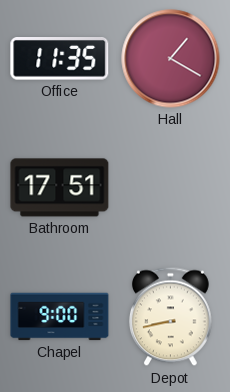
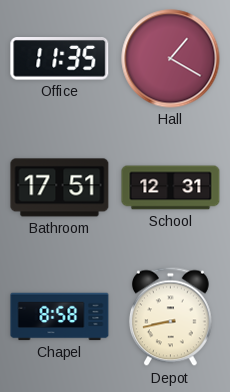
School: none -> 12:31
Chapel: 9:00 -> 8:58
